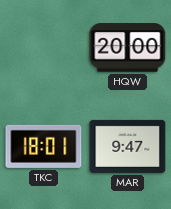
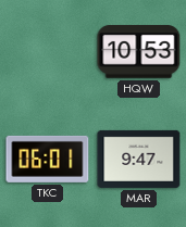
HQW: 20:00 -> 10:53
TKC: 18:01 -> 06:01
